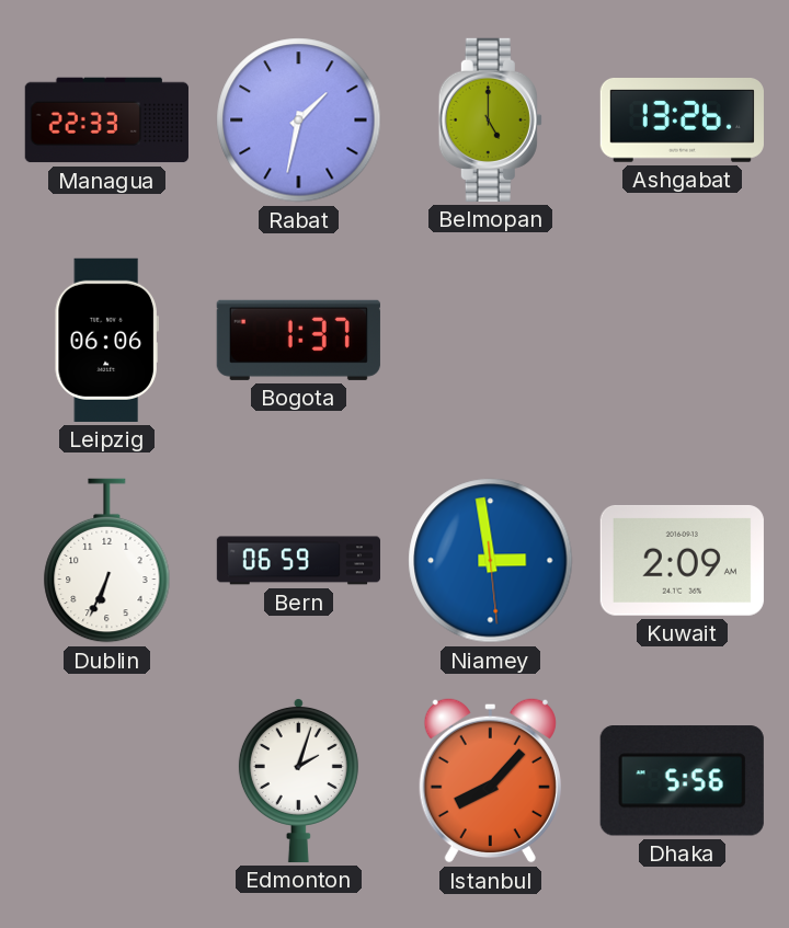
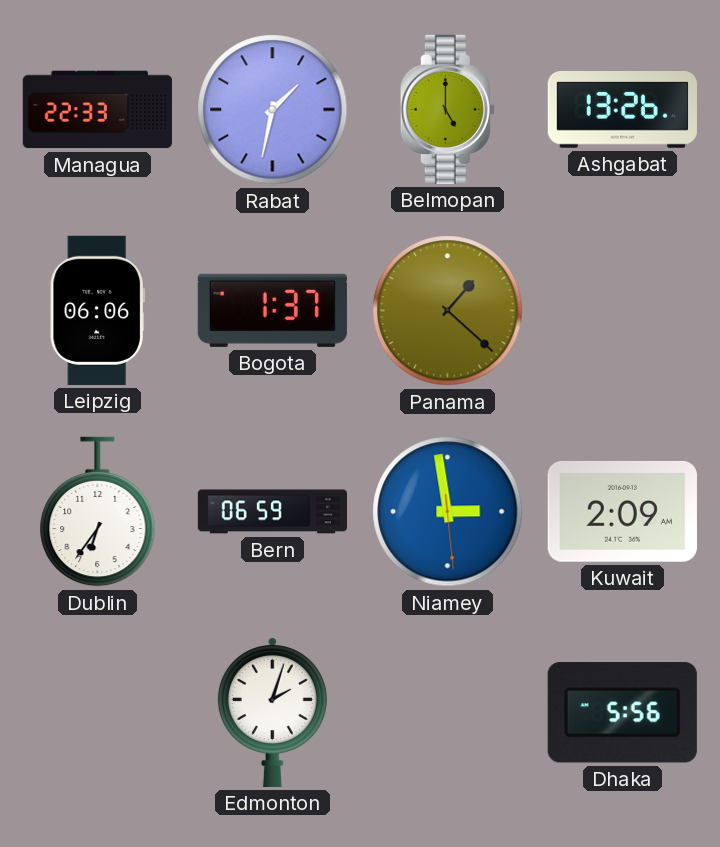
Panama: none -> 1:22
Dublin: 6:34 -> 6:36
Istanbul: 8:07 -> none
